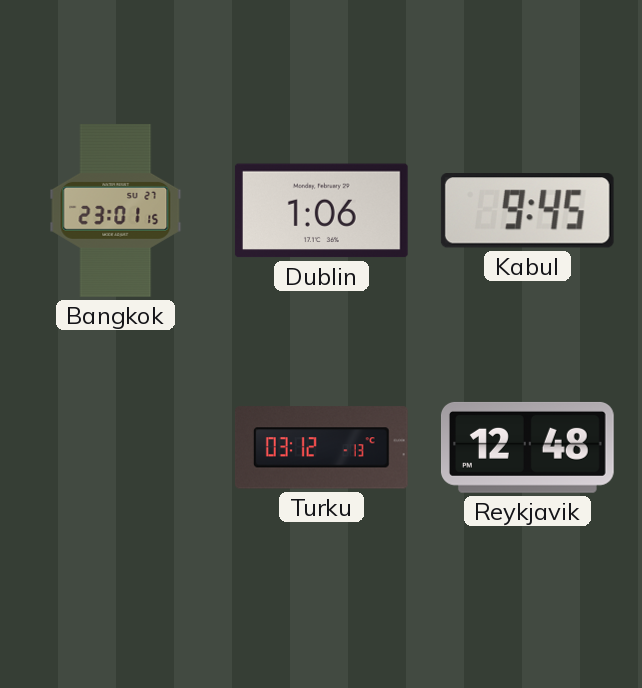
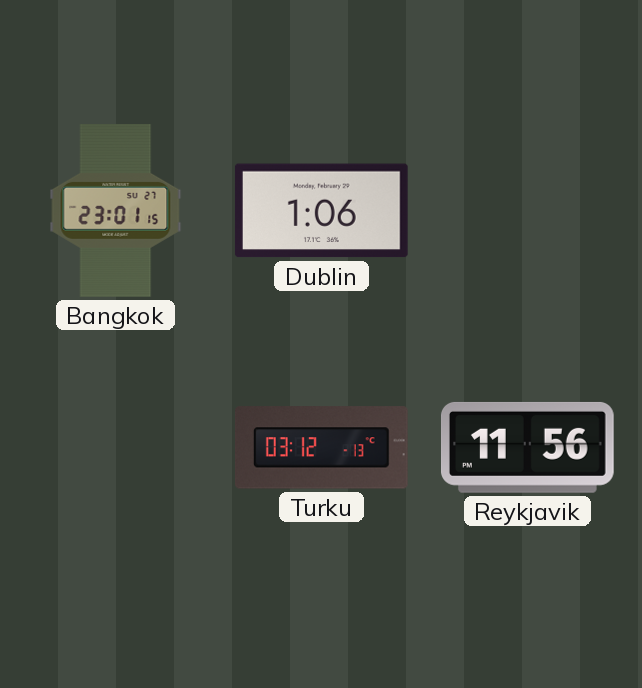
Kabul: 9:45 -> none
Reykjavik: 12:48 -> 11:56
